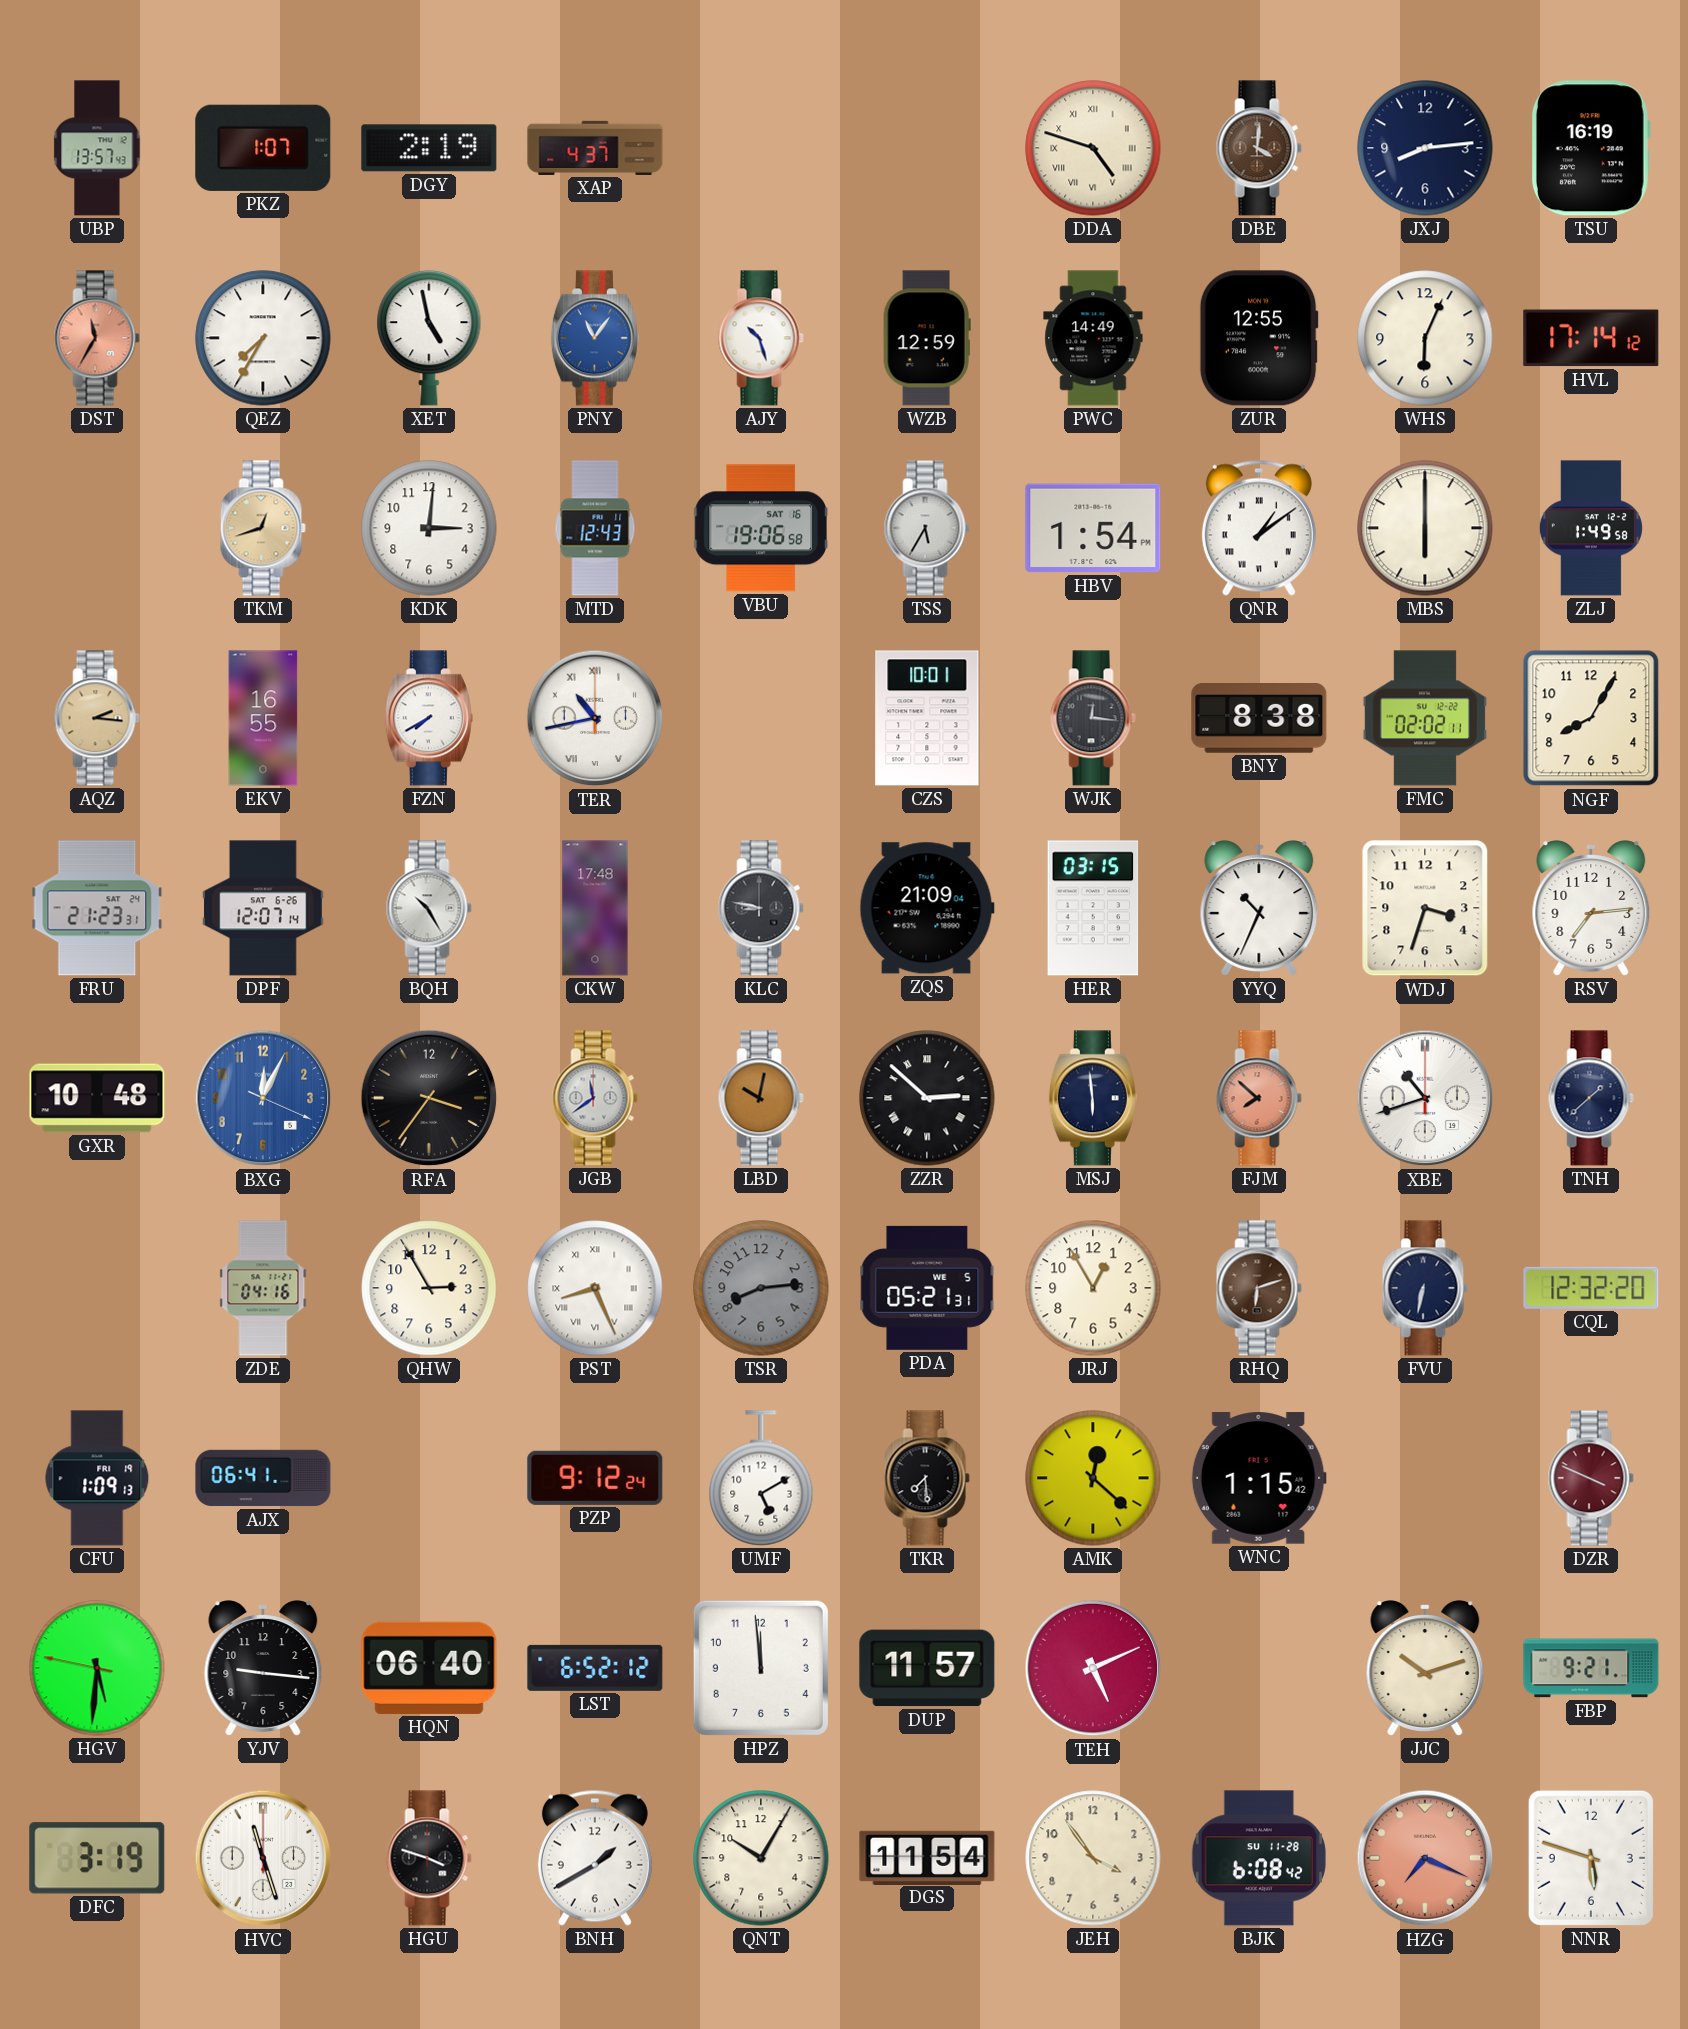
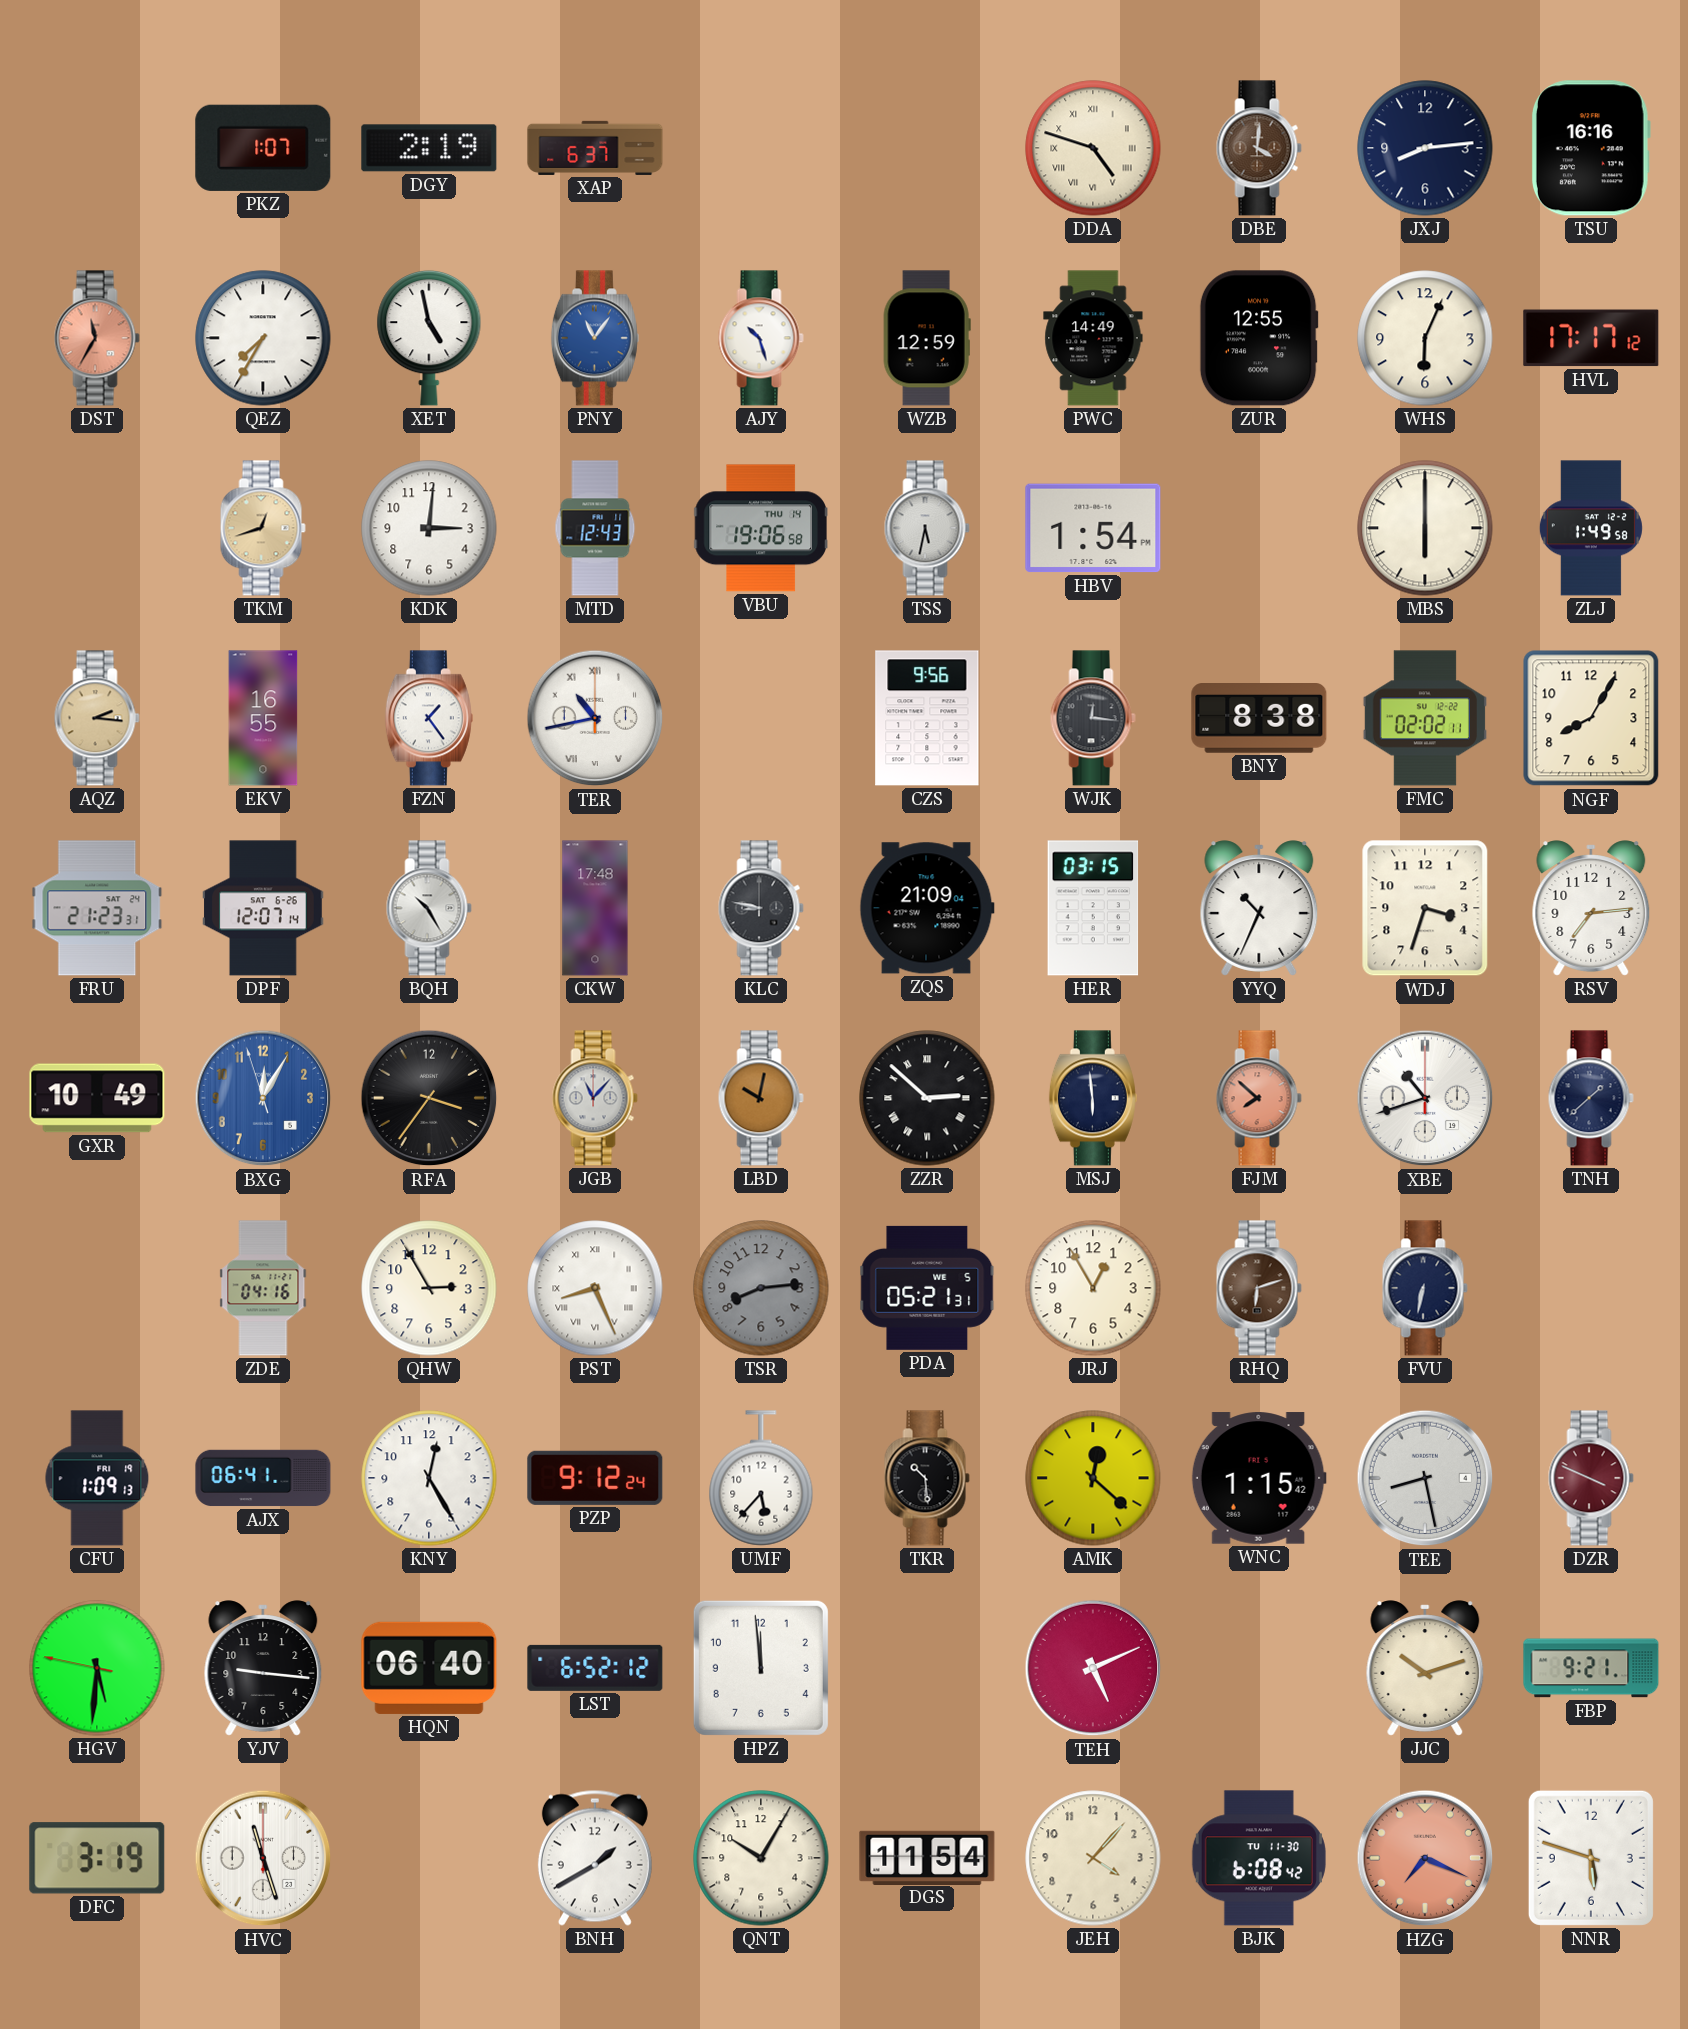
UBP: 13:57 -> none
XAP: 4:37 -> 6:37
TSU: 16:19 -> 16:16
HVL: 17:14 -> 17:17
VBU date: SAT 16 -> THU 14
TSS: 5:35 -> 5:32
QNR: 1:09 -> none
FZN: 7:40 -> 1:24
CZS: 10:01 -> 9:56
GXR: 10:48 -> 10:49
BXG: 12:04:19 -> 12:04:57
JGB: 11:39 -> 11:07
CQL: 12:32 -> none
KNY: none -> 12:25
UMF: 5:10 -> 5:37
TKR: 7:29 -> 10:29
TEE: none -> 8:28
DUP: 11:57 -> none
HGU: 3:48 -> none
JEH: 3:54 -> 4:07
BJK date: SU 11-28 -> TU 11-30
